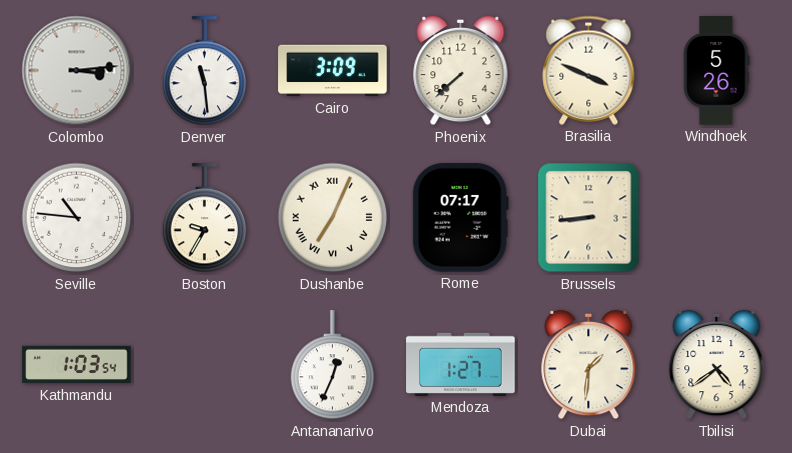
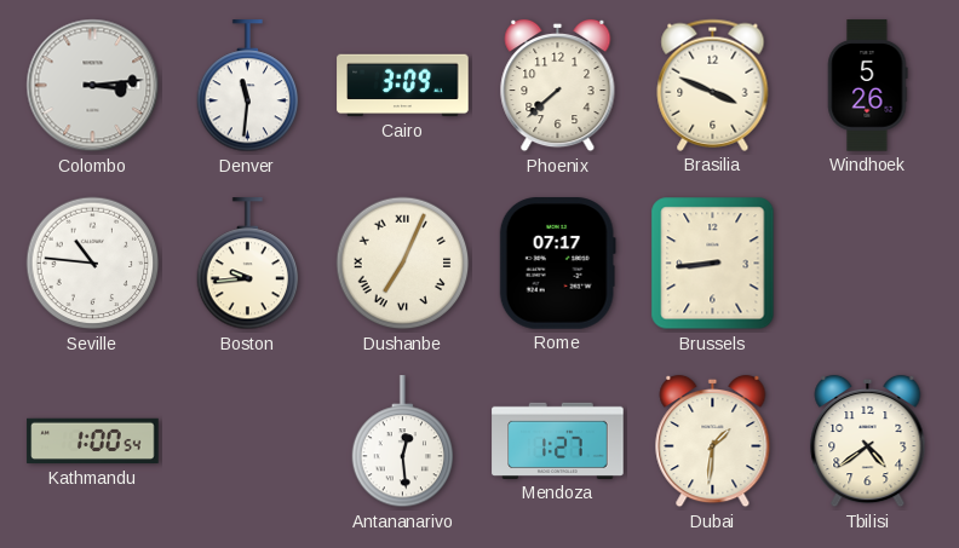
Denver: 11:29 -> 11:31
Boston: 9:35 -> 9:44
Kathmandu: 1:03 -> 1:00
Antananarivo: 12:34 -> 12:29
